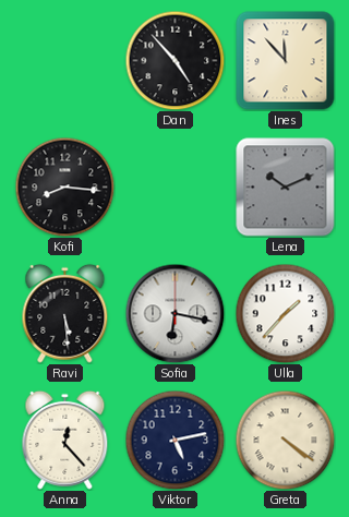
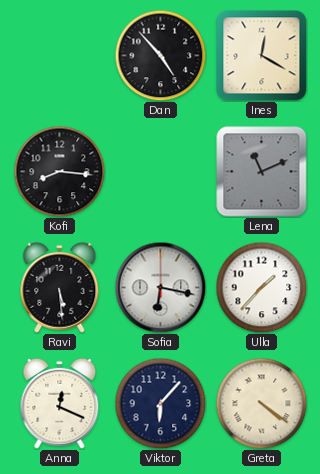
Ines: 11:53 -> 12:20
Lena: 10:11 -> 11:11
Anna: 12:23 -> 12:19
Viktor: 5:13 -> 6:07
